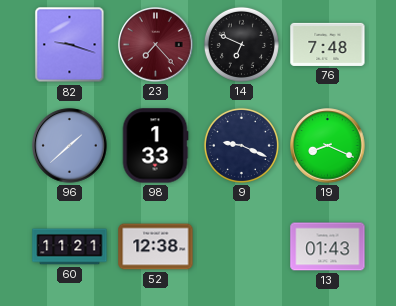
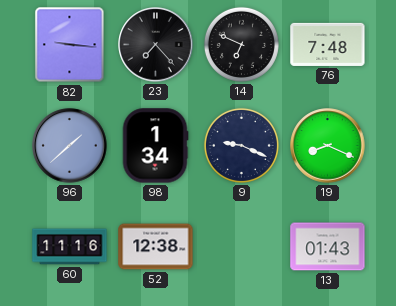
82: 9:18 -> 9:16
23 dial: burgundy -> black
98: 1:33 -> 1:34
60: 11:21 -> 11:16
